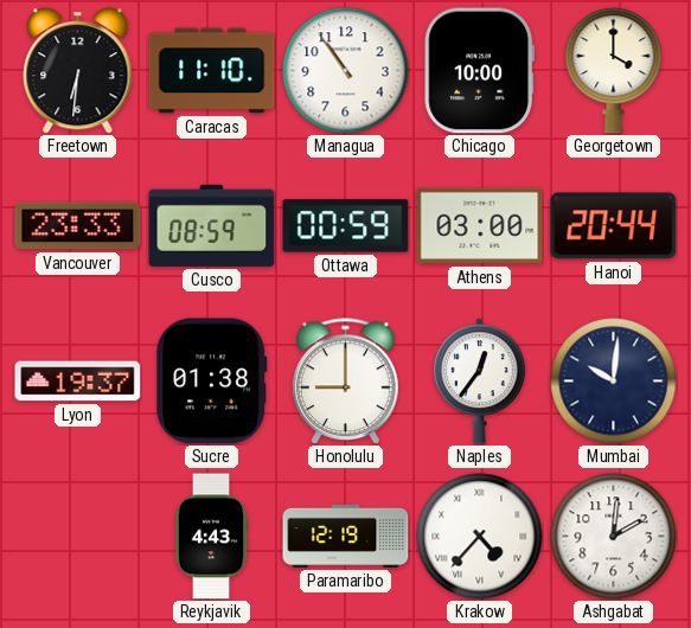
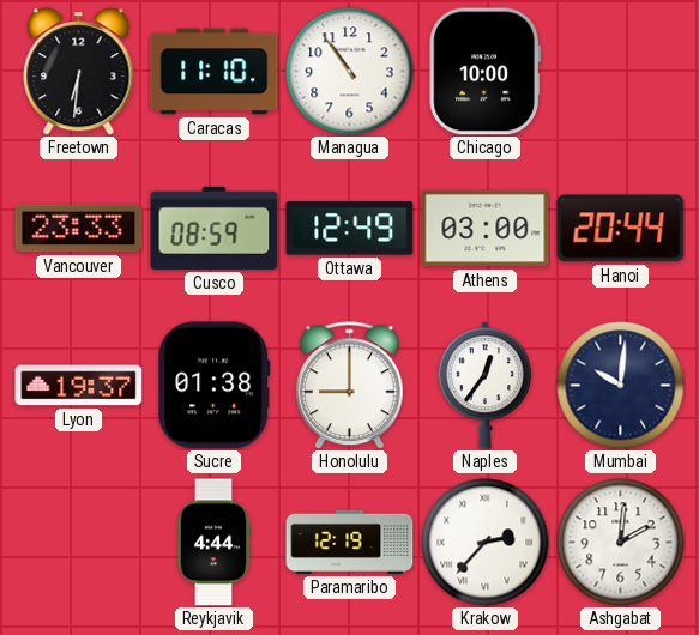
Georgetown: 4:00 -> none
Ottawa: 00:59 -> 12:49
Reykjavik: 4:43 -> 4:44
Krakow: 4:37 -> 2:37
